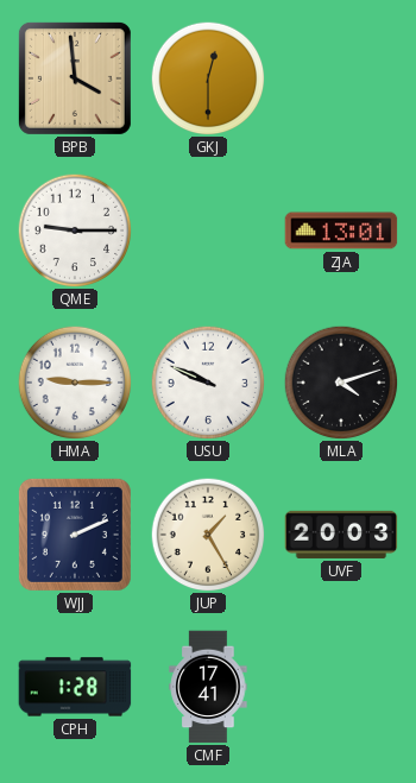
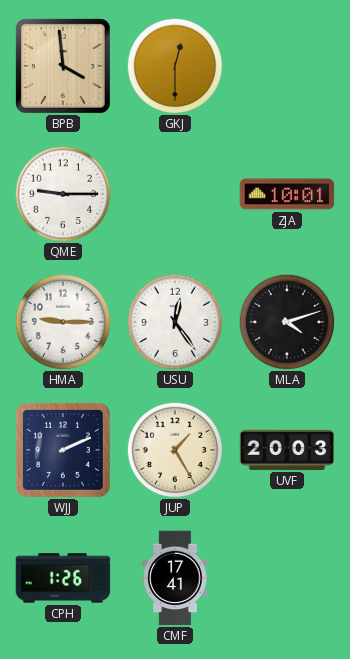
ZJA: 13:01 -> 10:01
USU: 9:49 -> 12:24
CPH: 1:28 -> 1:26
